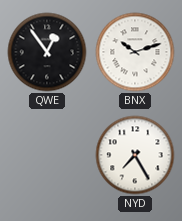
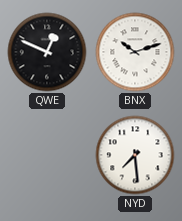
QWE: 12:54 -> 12:49
NYD: 7:25 -> 7:29
